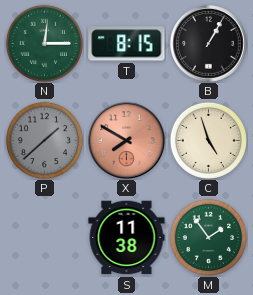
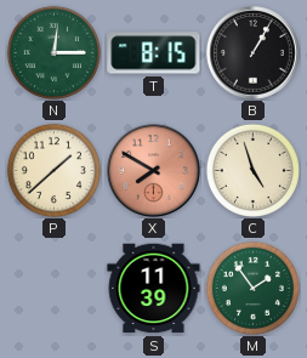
P dial: grey -> cream
S: 11:38 -> 11:39
